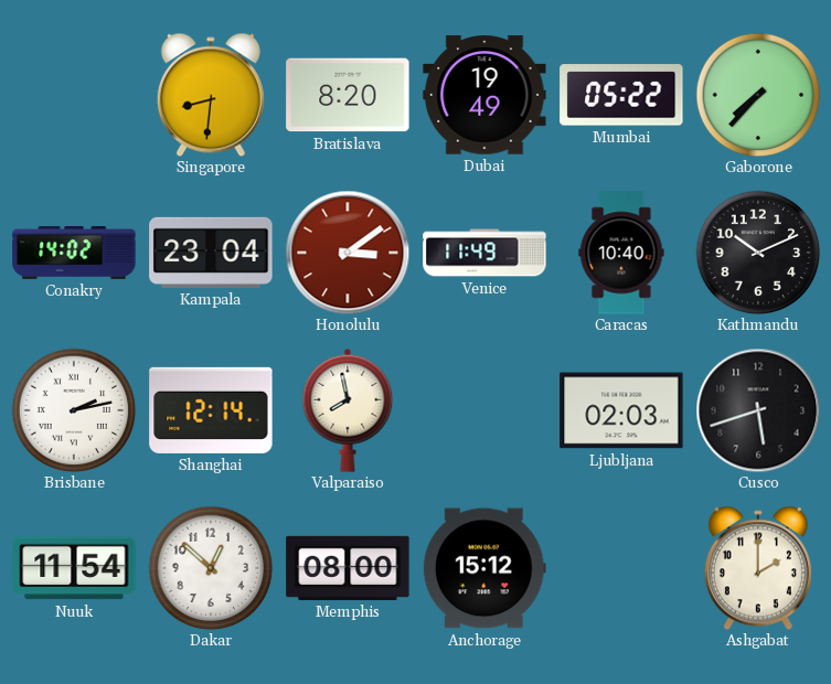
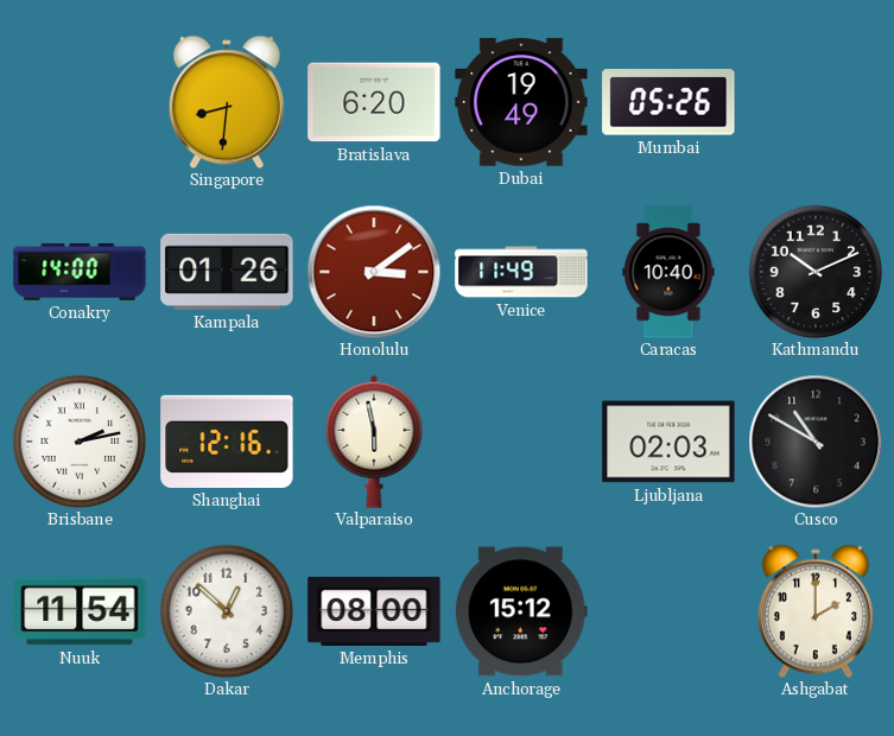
Bratislava: 8:20 -> 6:20
Mumbai: 05:22 -> 05:26
Gaborone: 7:37 -> none
Conakry: 14:02 -> 14:00
Kampala: 23:04 -> 01:26
Shanghai: 12:14 -> 12:16
Valparaiso: 7:58 -> 5:58
Cusco: 5:42 -> 10:50
